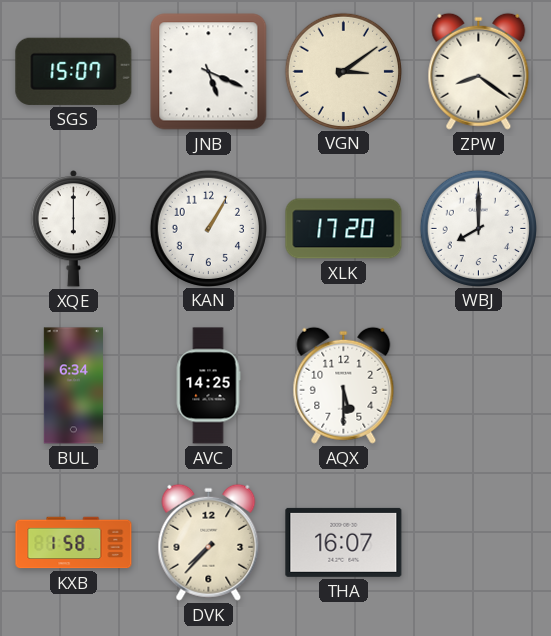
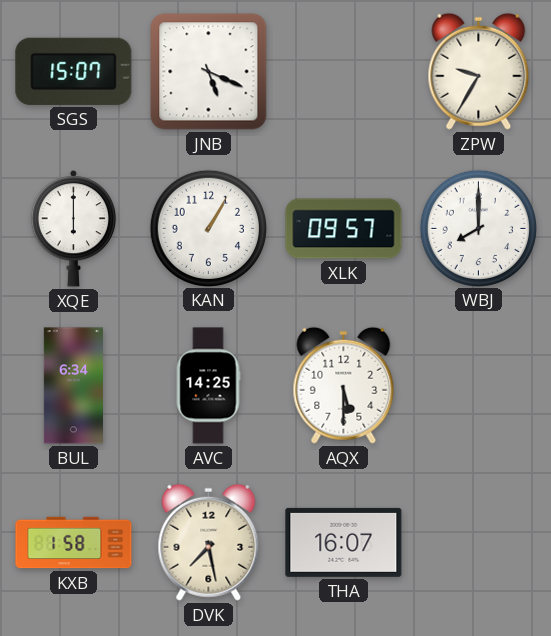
VGN: 3:09 -> none
ZPW: 8:21 -> 9:35
XLK: 17:20 -> 09:57
DVK: 7:37 -> 7:28
